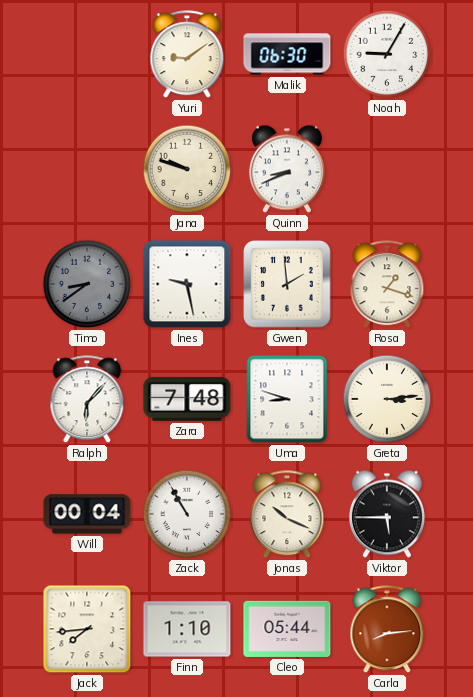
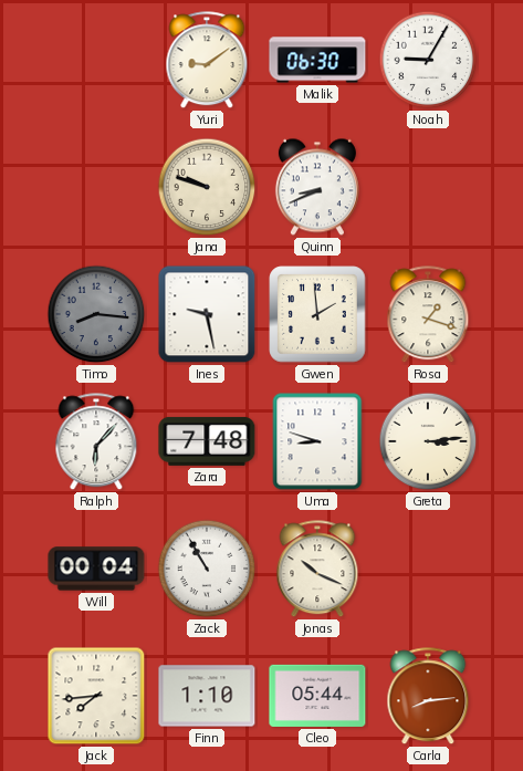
Timo: 8:39 -> 8:16
Viktor: 5:45 -> none
